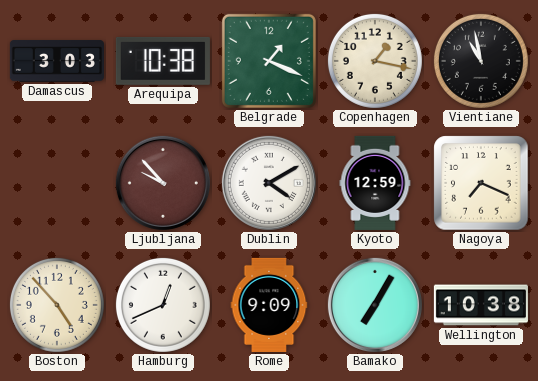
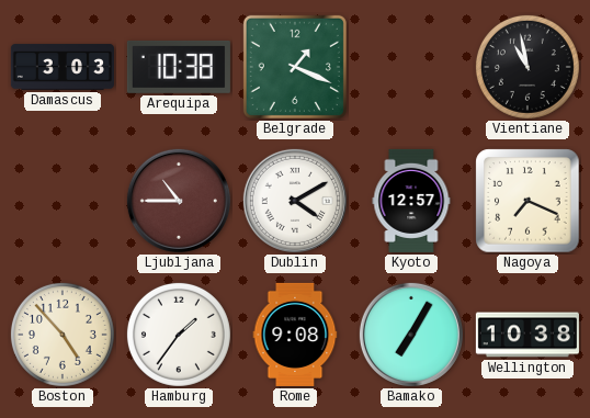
Copenhagen: 1:17 -> none
Ljubljana: 9:53 -> 10:45
Kyoto: 12:59 -> 12:57
Hamburg: 12:41 -> 1:36
Rome: 9:09 -> 9:08
